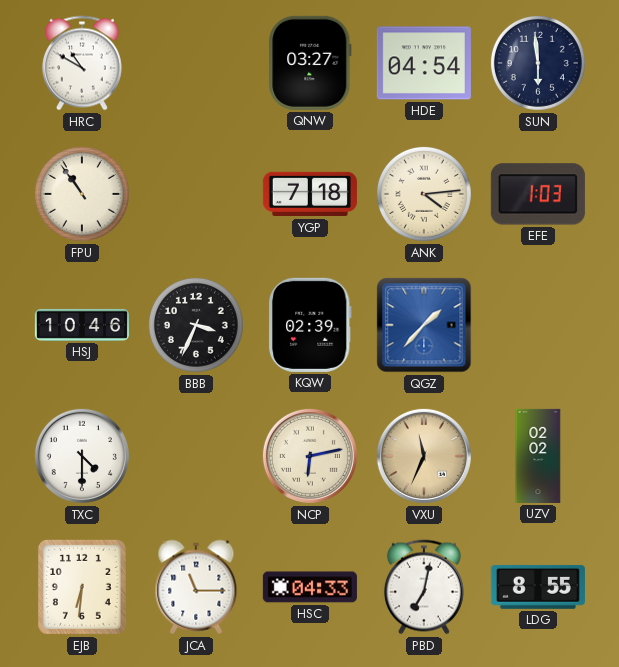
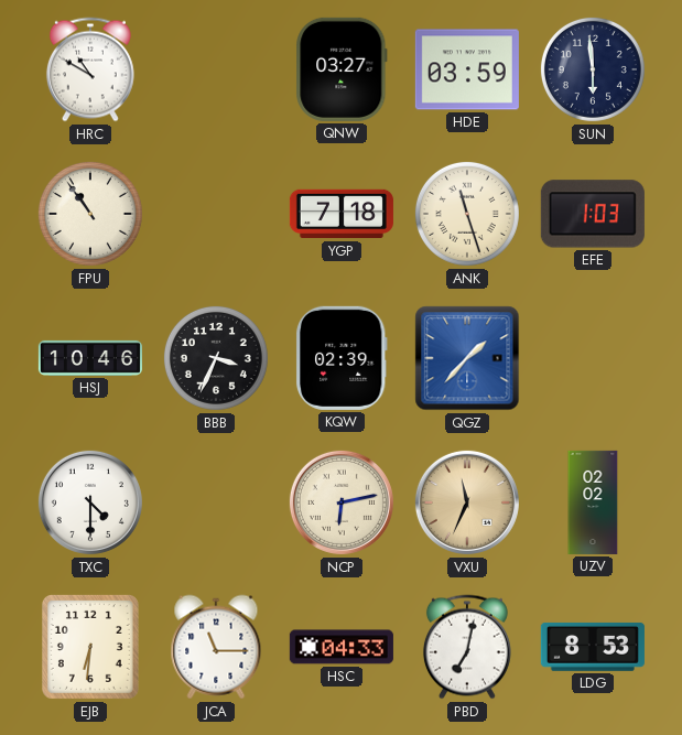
HDE: 04:54 -> 03:59
ANK: 4:14 -> 11:27
LDG: 8:55 -> 8:53
